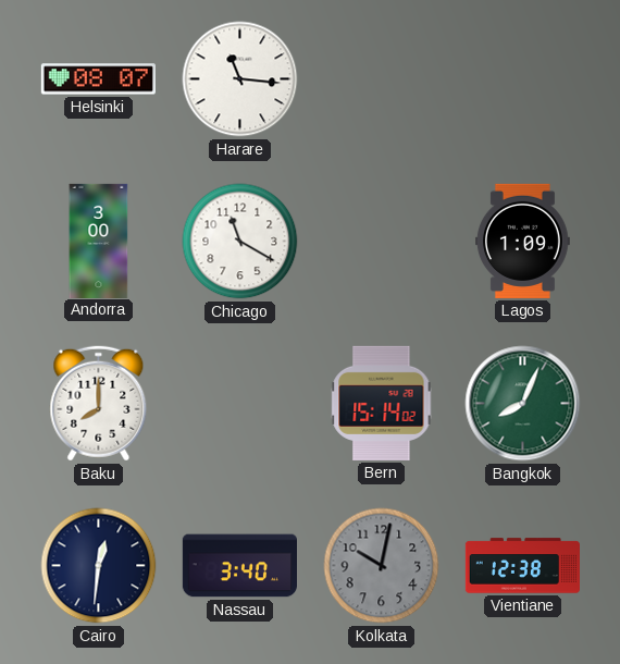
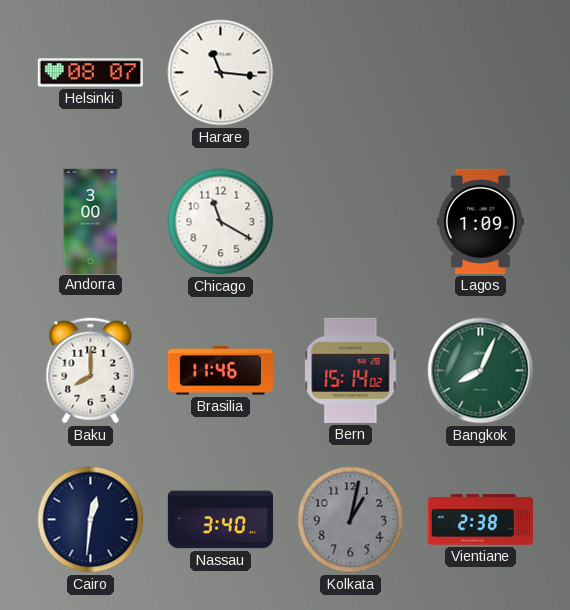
Brasilia: none -> 11:46
Kolkata: 10:02 -> 1:02
Vientiane: 12:38 -> 2:38
